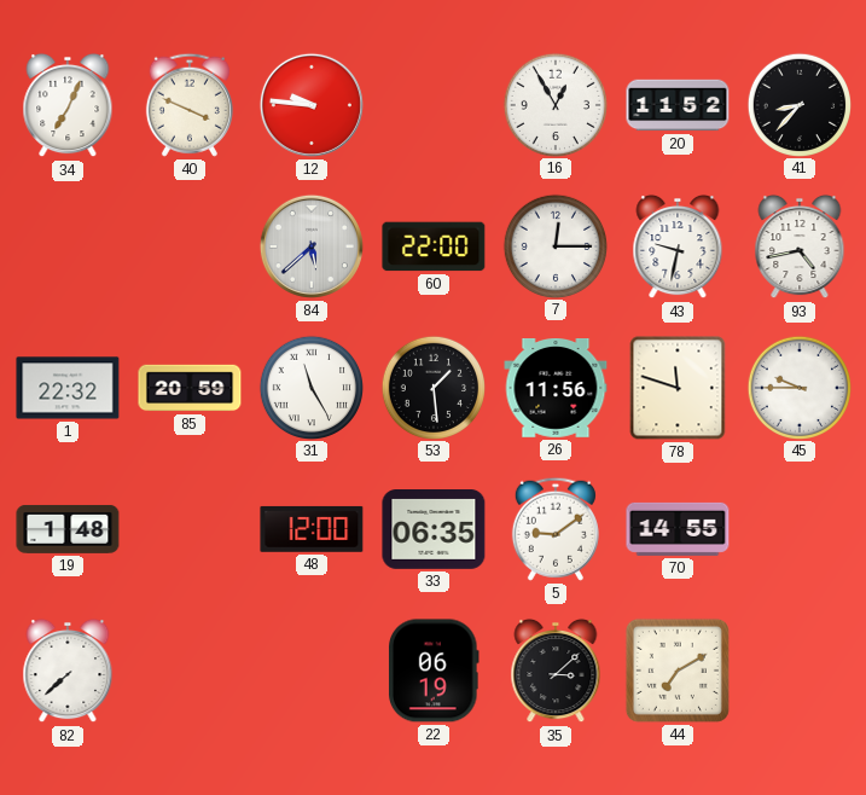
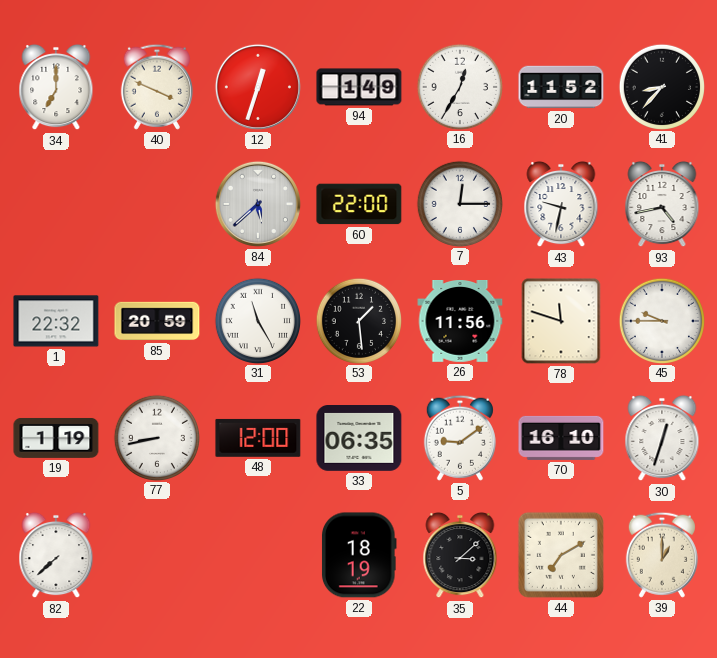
34: 7:04 -> 7:00
12: 9:46 -> 12:33
94: none -> 1:49
16: 12:55 -> 12:35
19: 1:48 -> 1:19
77: none -> 8:43
70: 14:55 -> 16:10
30: none -> 12:33
22: 06:19 -> 18:19
39: none -> 1:00
